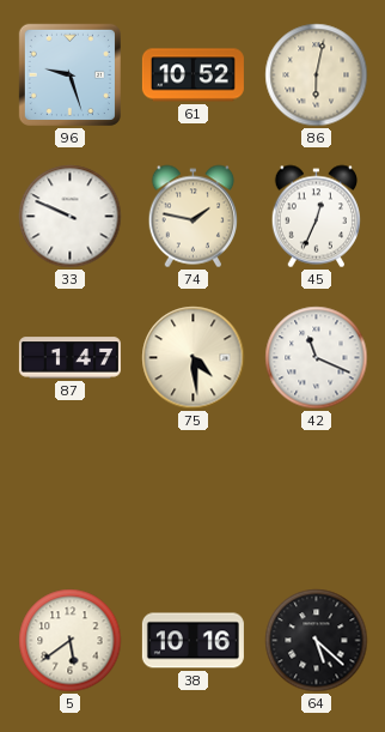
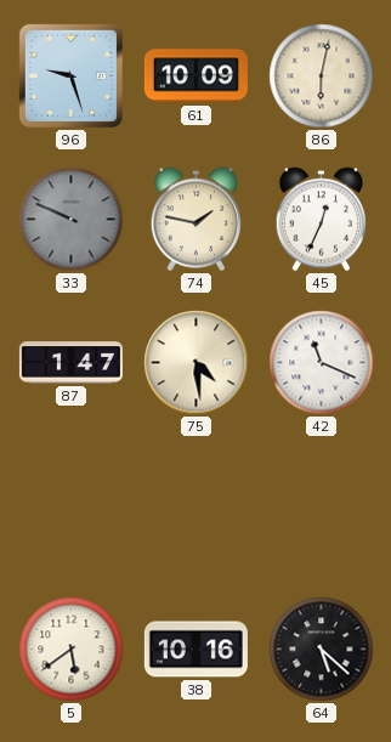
61: 10:52 -> 10:09
33 dial: white -> grey
